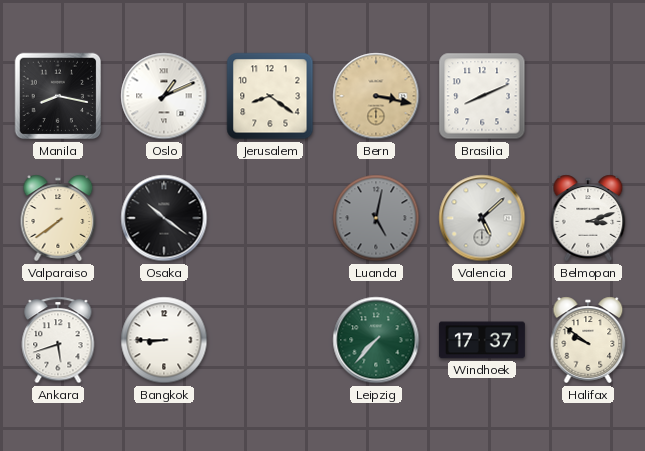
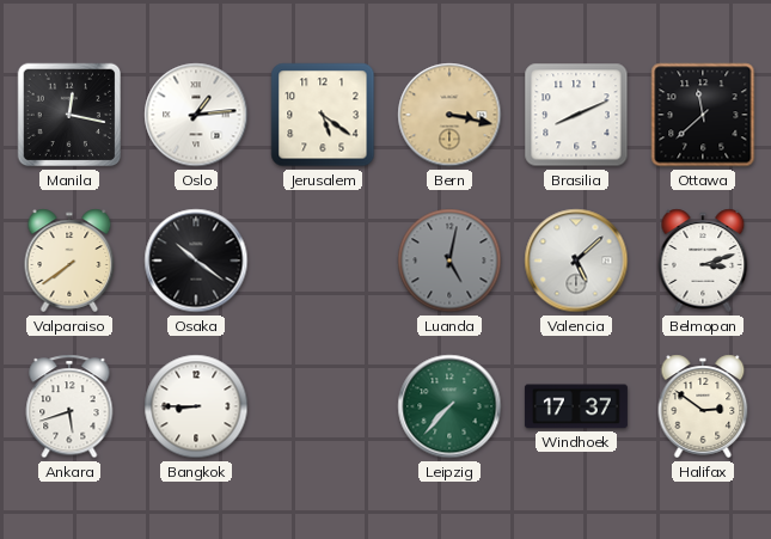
Manila: 8:17 -> 12:17
Oslo: 1:11 -> 1:14
Jerusalem: 8:21 -> 5:21
Ottawa: none -> 11:38
Halifax: 9:51 -> 2:51
